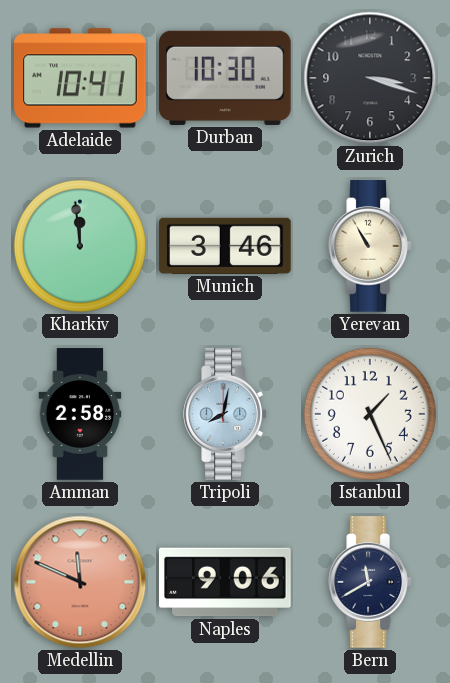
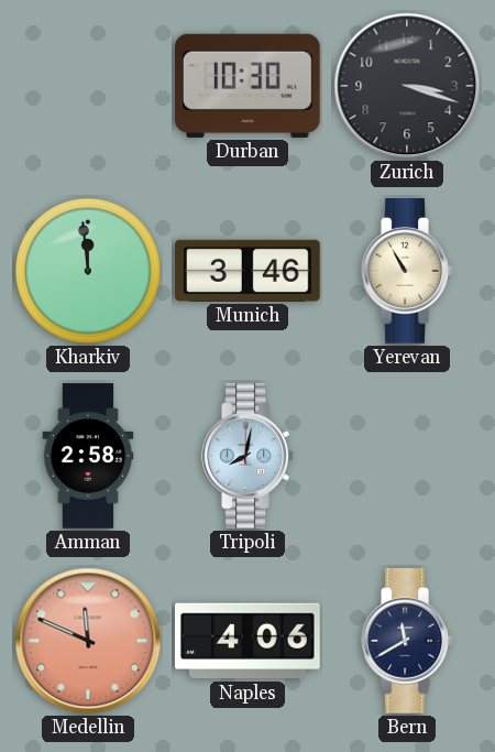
Adelaide: 10:41 -> none
Istanbul: 1:26 -> none
Naples: 9:06 -> 4:06
